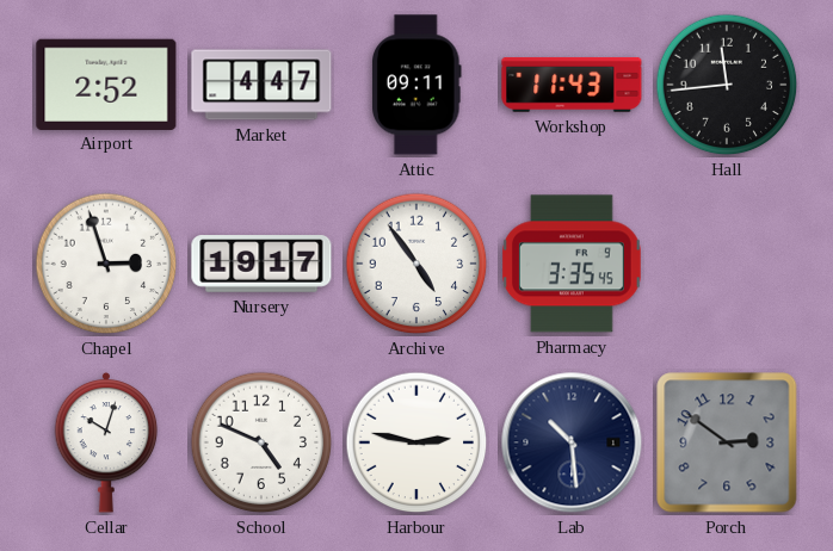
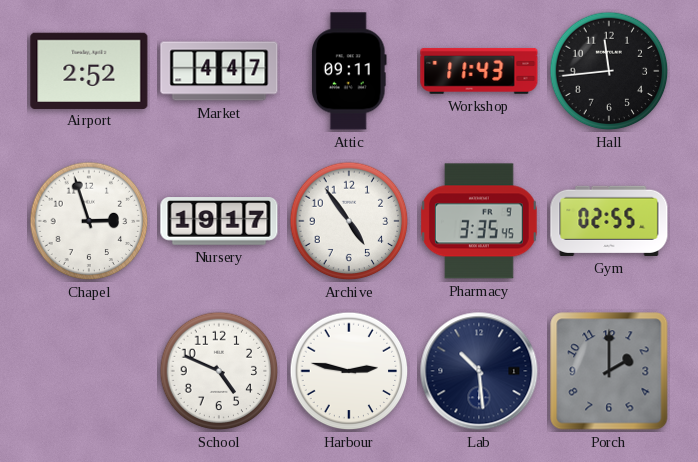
Gym: none -> 02:55
Cellar: 10:03 -> none
Porch: 2:51 -> 2:00
